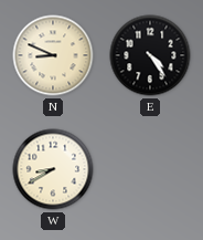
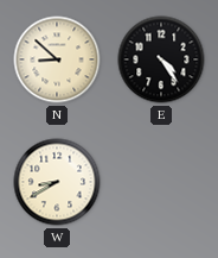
N: 8:49 -> 8:52
